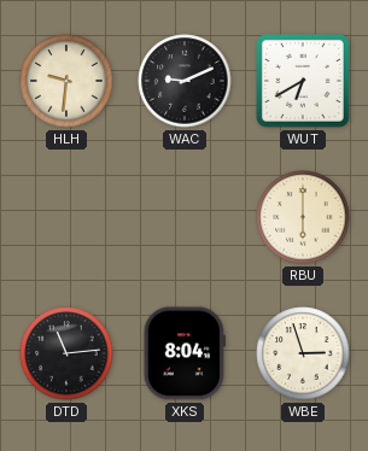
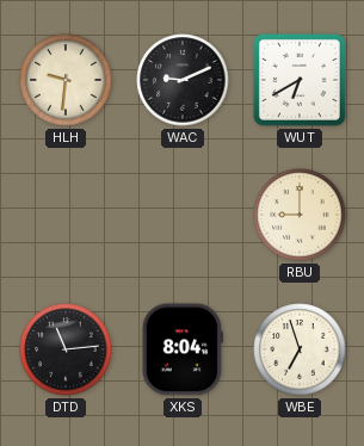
RBU: 6:00 -> 9:00
WBE: 2:57 -> 6:57
